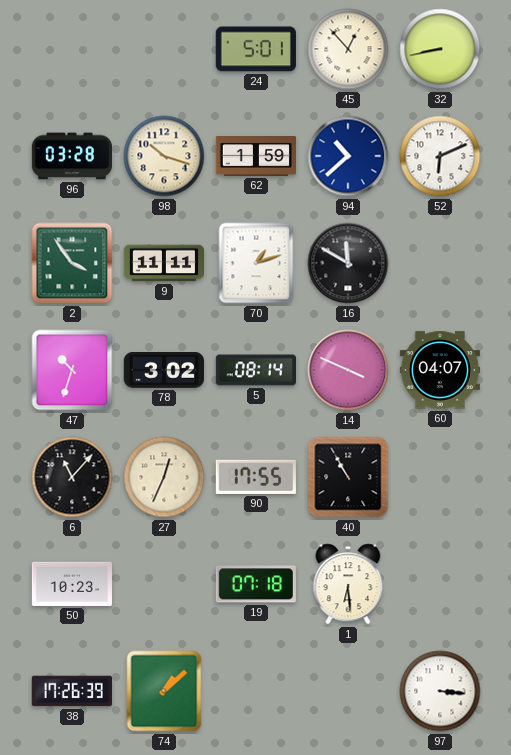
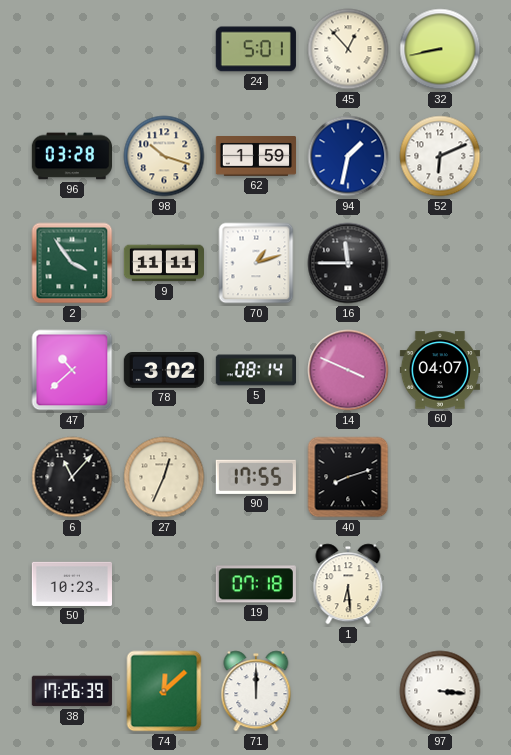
94: 10:38 -> 1:32
16: 11:50 -> 11:45
47: 10:33 -> 10:38
40: 10:55 -> 8:12
74: 1:08 -> 12:08
71: none -> 12:00
